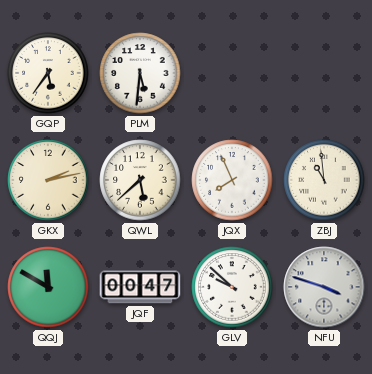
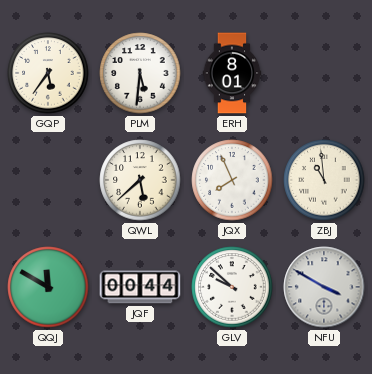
ERH: none -> 8:01
GKX: 2:13 -> none
JQF: 00:47 -> 00:44
NFU: 3:48 -> 3:50
